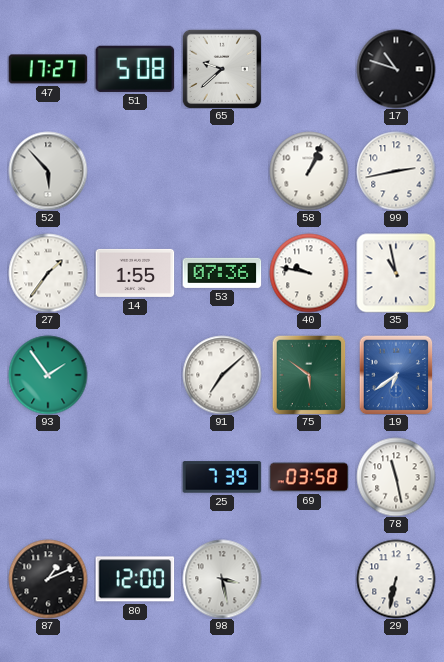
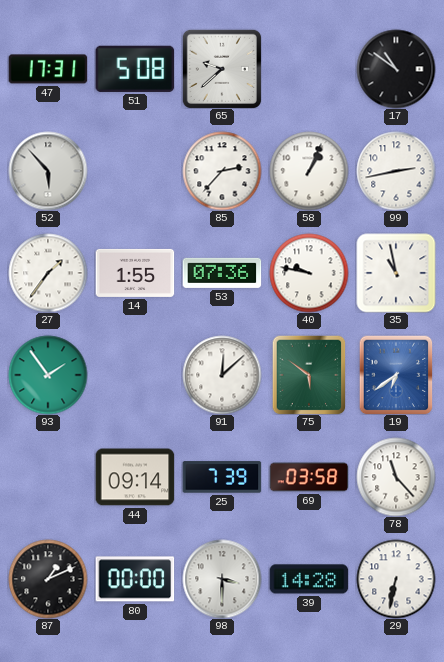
47: 17:27 -> 17:31
17: 10:48 -> 10:51
85: none -> 2:37
91: 7:08 -> 12:08
44: none -> 09:14
78: 11:28 -> 11:23
80: 12:00 -> 00:00
98: 3:28 -> 3:30
39: none -> 14:28
